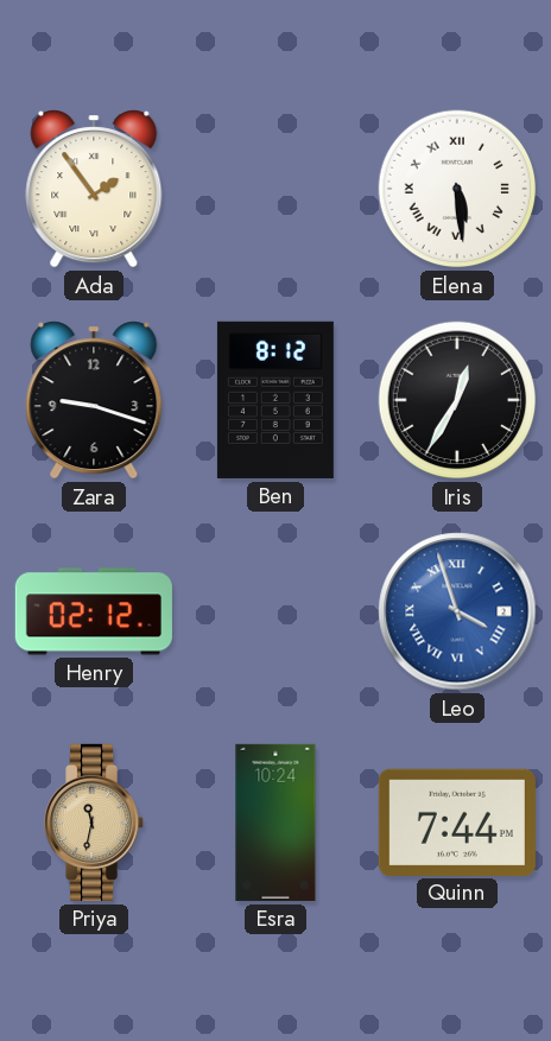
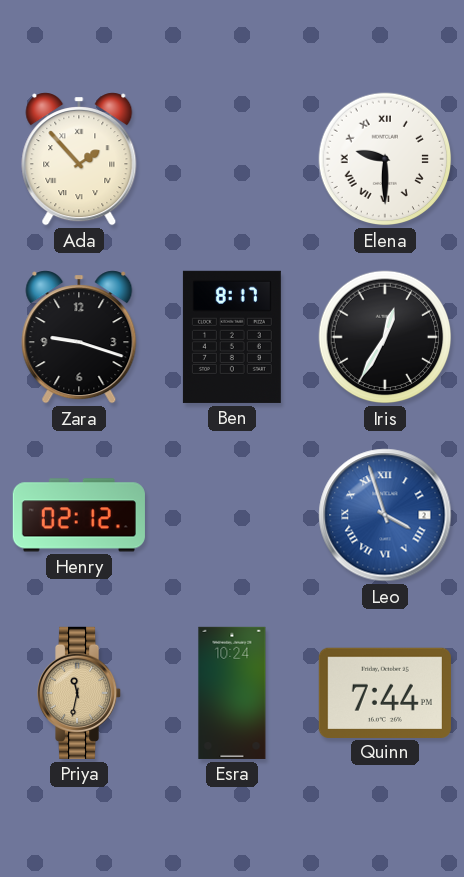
Ada: 1:54 -> 1:53
Elena: 5:29 -> 9:30
Ben: 8:12 -> 8:17
